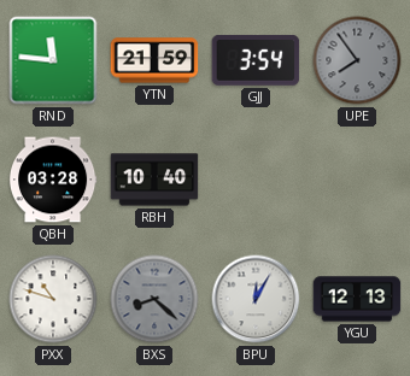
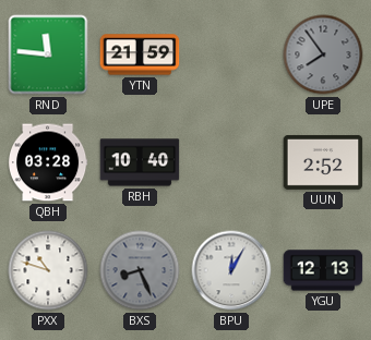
GJJ: 3:54 -> none
UUN: none -> 2:52
BXS: 8:22 -> 8:26
